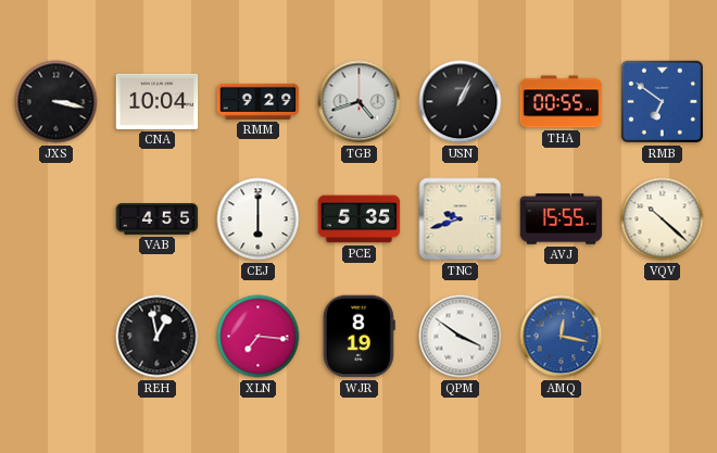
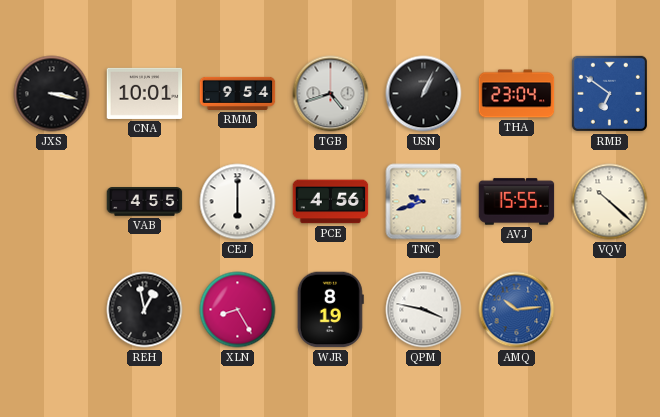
CNA: 10:04 -> 10:01
RMM: 9:29 -> 9:54
THA: 00:55 -> 23:04
PCE: 5:35 -> 4:56
XLN: 7:16 -> 8:25
QPM: 3:51 -> 3:47
AMQ: 12:17 -> 10:14
